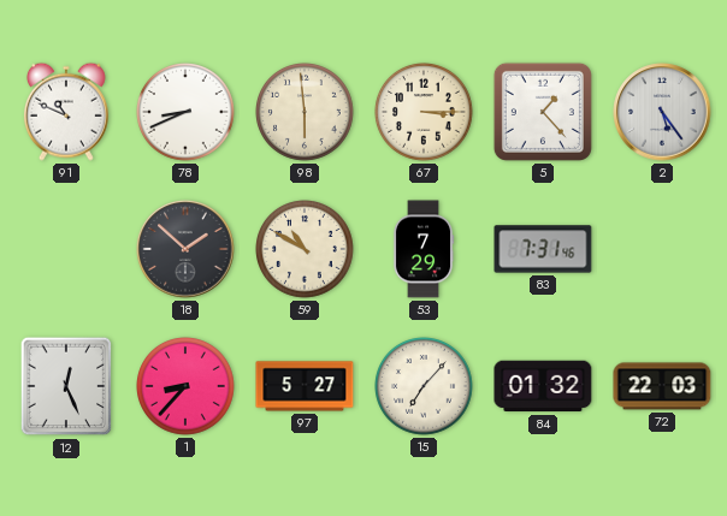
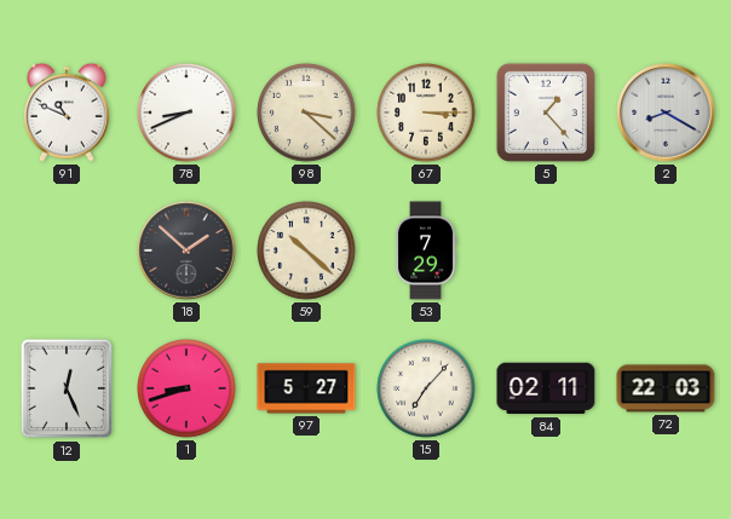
98: 5:59 -> 3:22
2: 5:24 -> 8:20
59: 10:50 -> 10:22
83: 7:31 -> none
1: 8:37 -> 8:42
84: 01:32 -> 02:11
